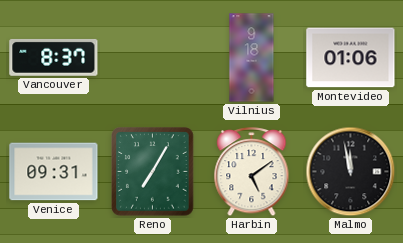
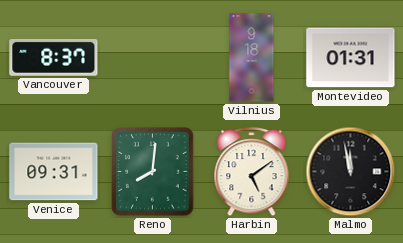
Montevideo: 01:06 -> 01:31
Reno: 7:05 -> 8:01
